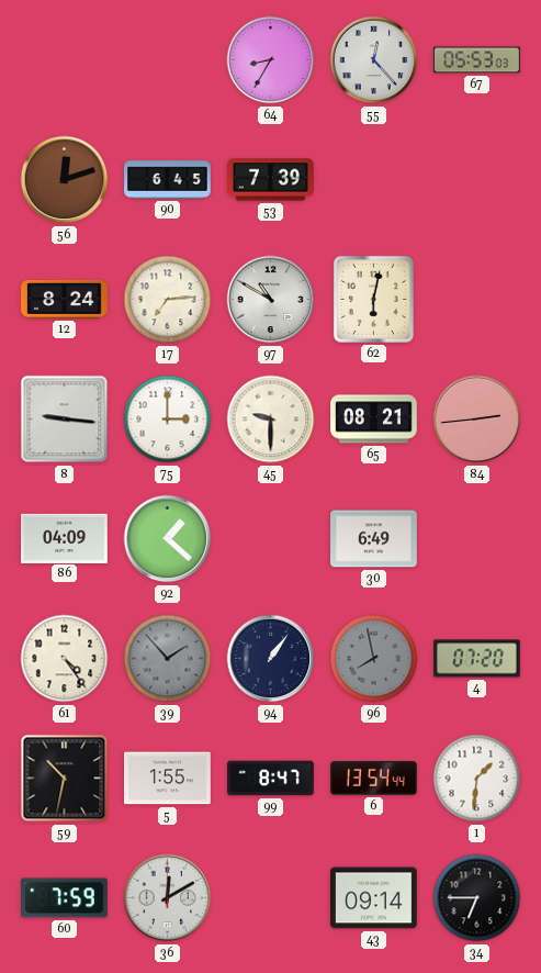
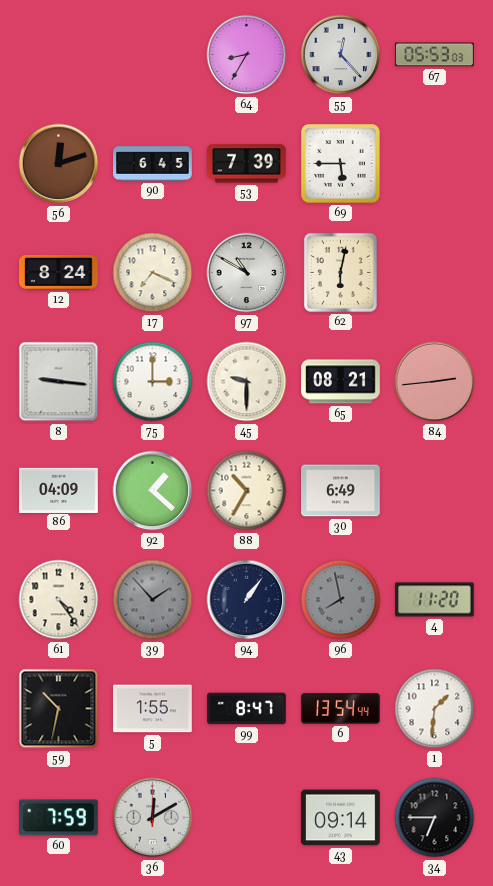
69: none -> 5:45
17: 7:14 -> 7:19
88: none -> 10:35
4: 07:20 -> 11:20
